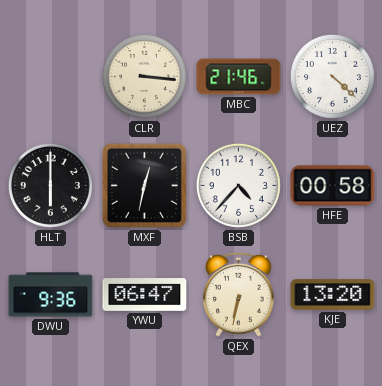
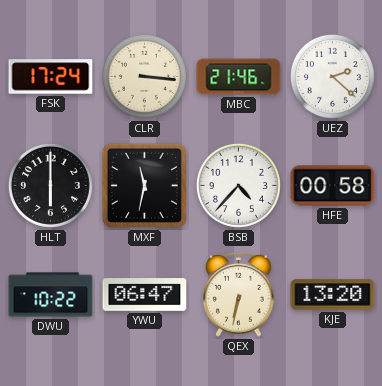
FSK: none -> 17:24
UEZ: 4:22 -> 2:22
MXF: 12:32 -> 11:32
DWU: 9:36 -> 10:22
